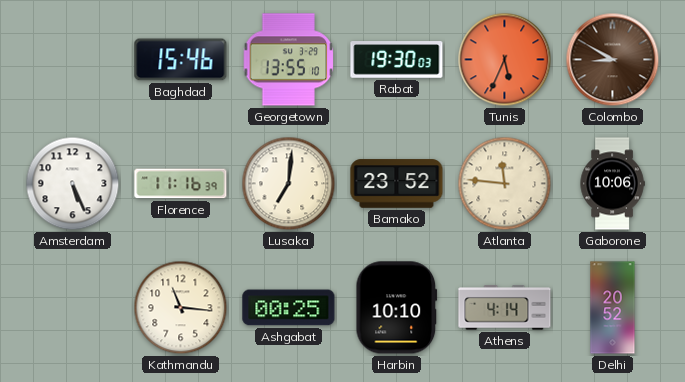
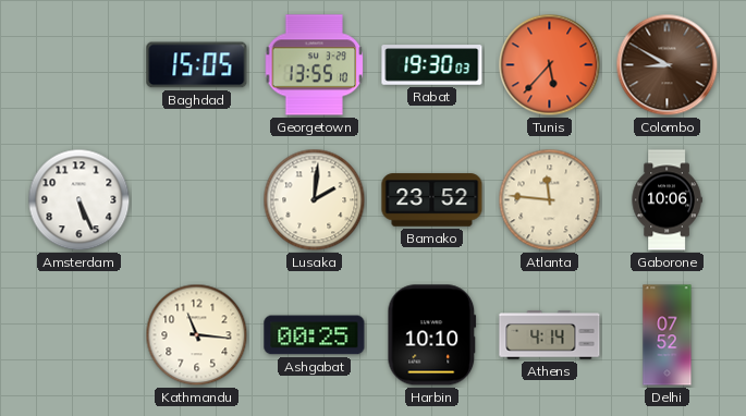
Baghdad: 15:46 -> 15:05
Tunis: 5:34 -> 5:37
Florence: 11:16 -> none
Lusaka: 7:01 -> 2:01
Delhi: 20:52 -> 07:52
